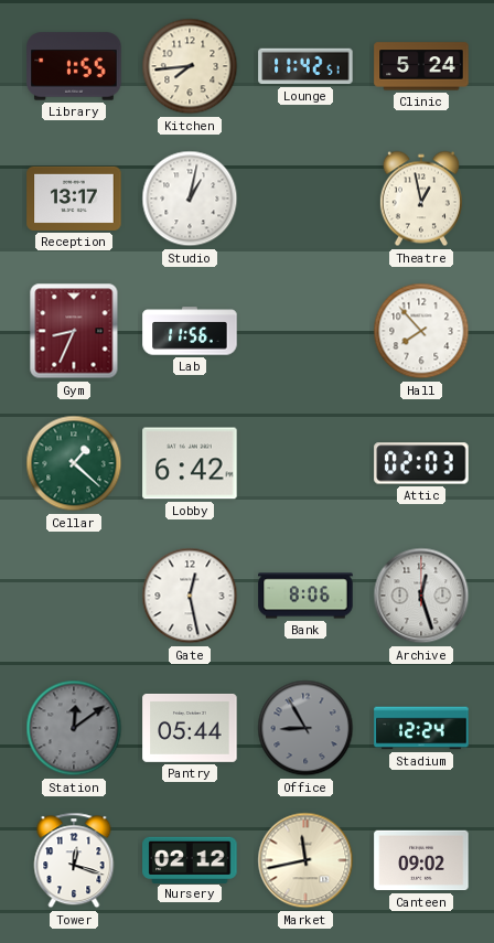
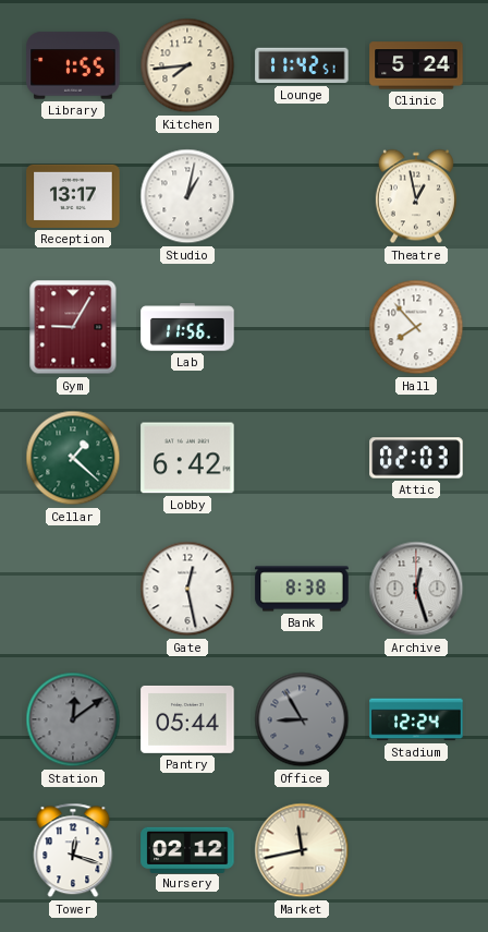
Gym: 8:34 -> 9:05
Bank: 8:06 -> 8:38
Canteen: 09:02 -> none
